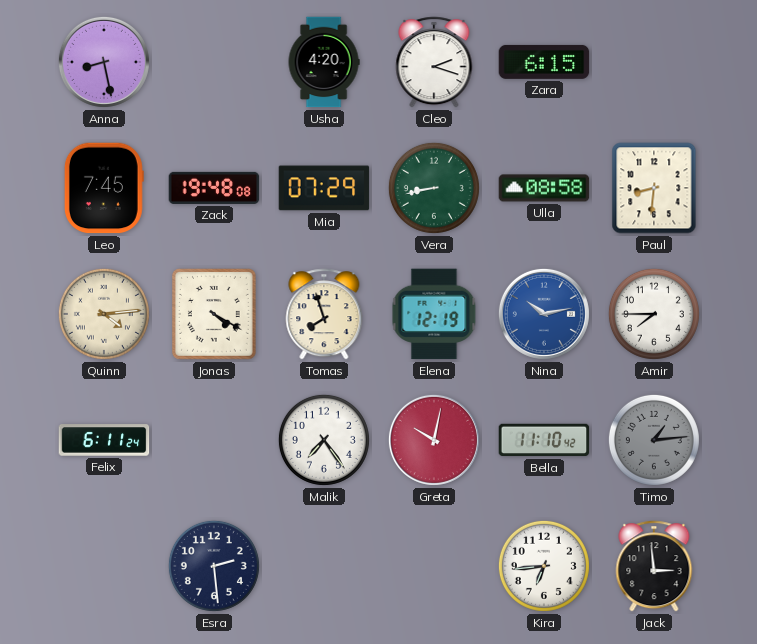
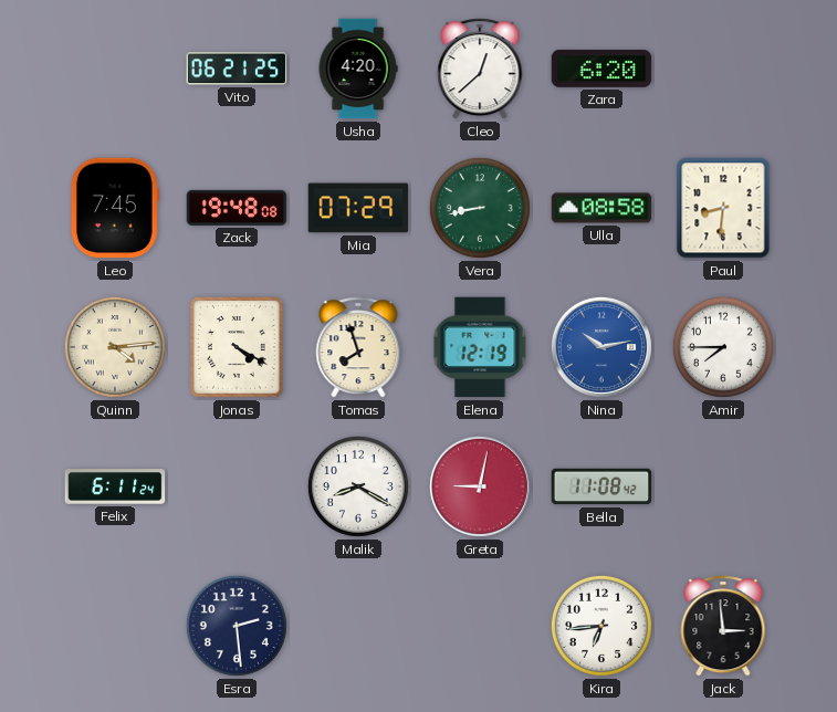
Anna: 8:28 -> none
Vito: none -> 06:21
Cleo: 2:18 -> 12:38
Zara: 6:15 -> 6:20
Malik: 7:24 -> 8:20
Greta: 10:02 -> 9:02
Bella: 11:10 -> 11:08
Timo: 1:14 -> none
